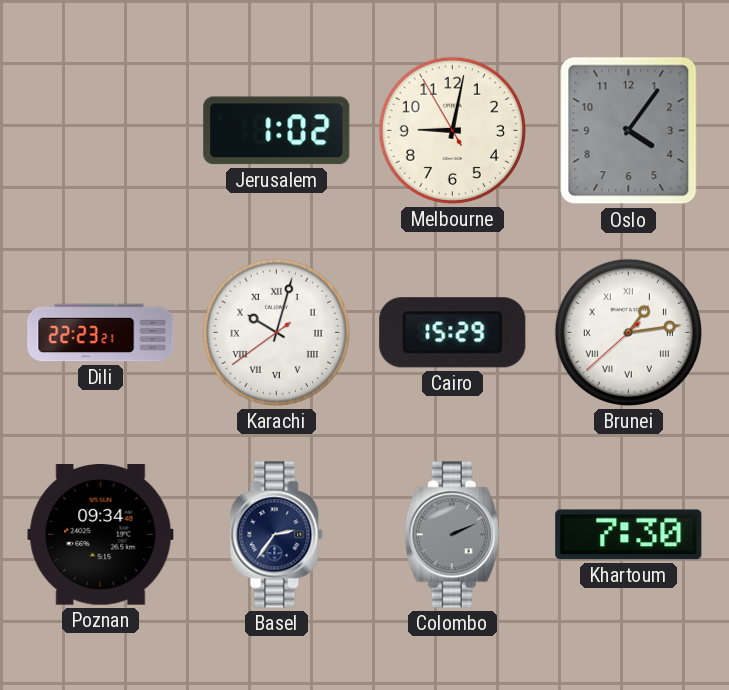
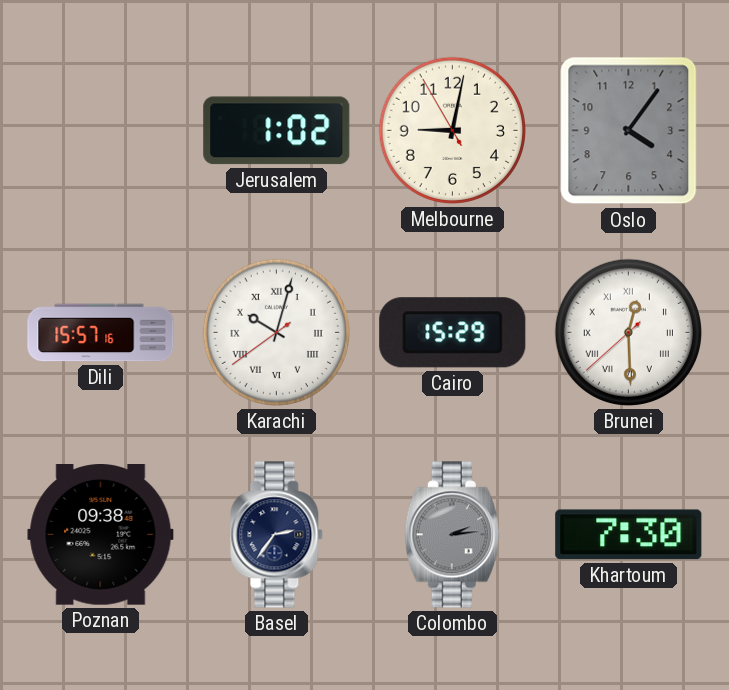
Dili: 22:23 -> 15:57
Brunei: 1:13 -> 12:29
Poznan: 09:34 -> 09:38
Colombo: 2:11 -> 2:14
